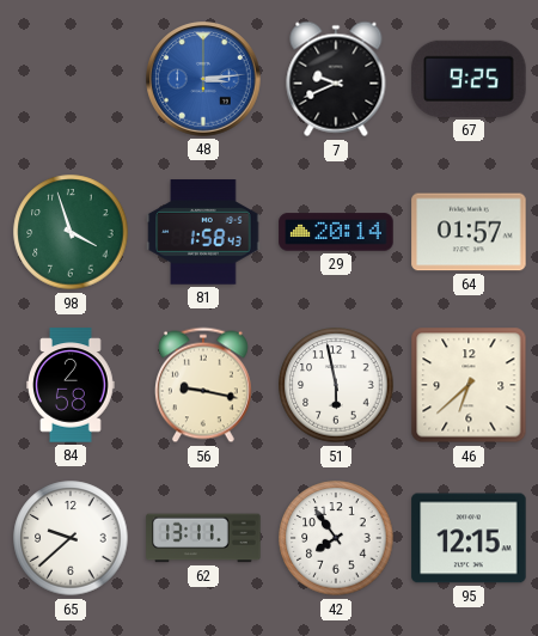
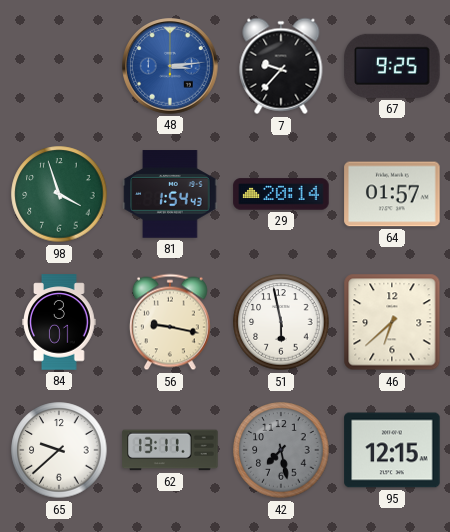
7: 9:41 -> 9:37
81: 1:58 -> 1:54
84: 2:58 -> 3:01
42: 7:54 -> 7:28
42 dial: white -> grey
